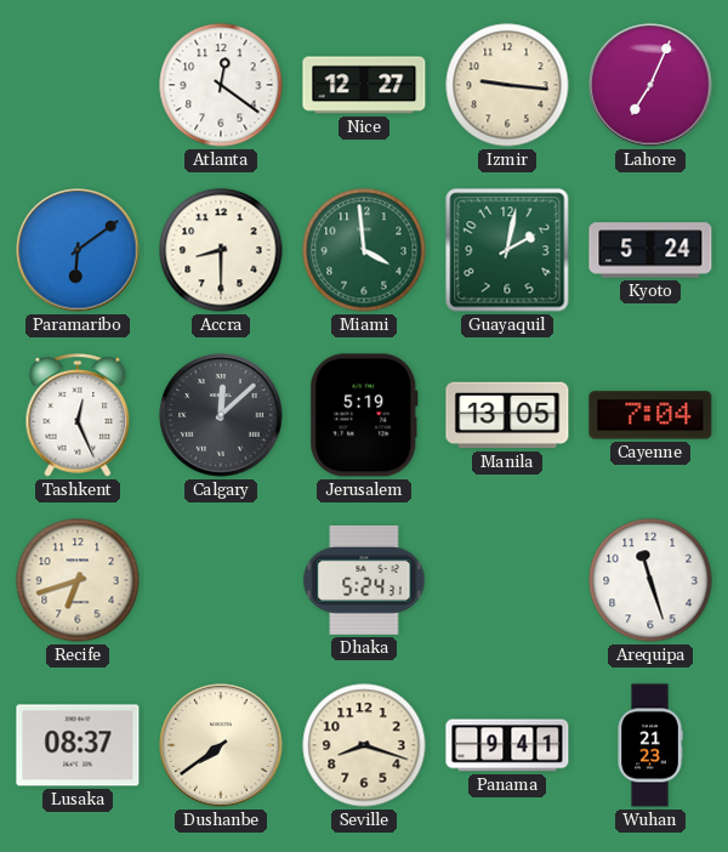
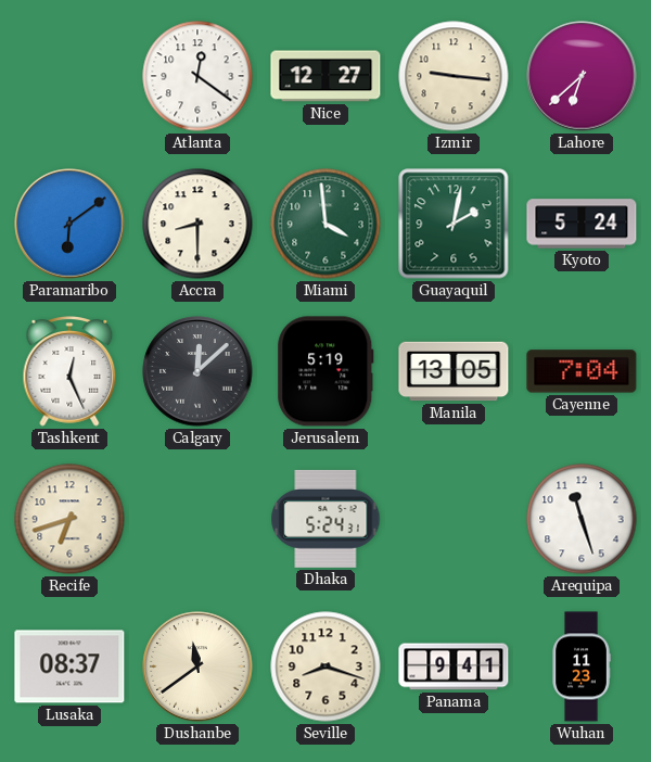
Lahore: 7:04 -> 6:38
Dushanbe: 7:39 -> 11:39
Wuhan: 21:23 -> 11:23
